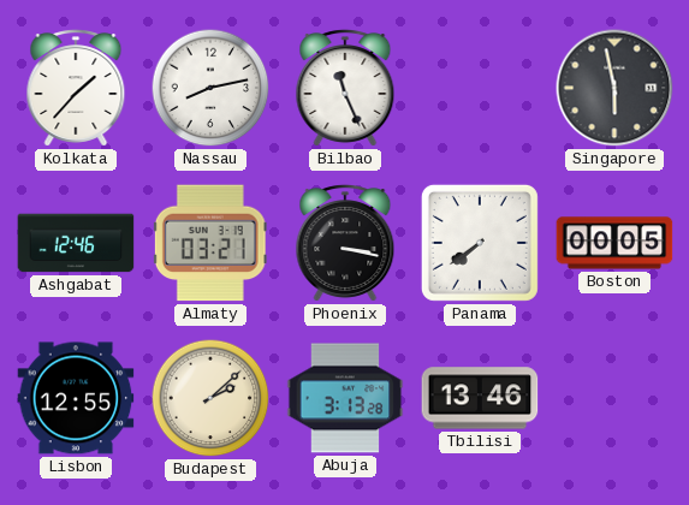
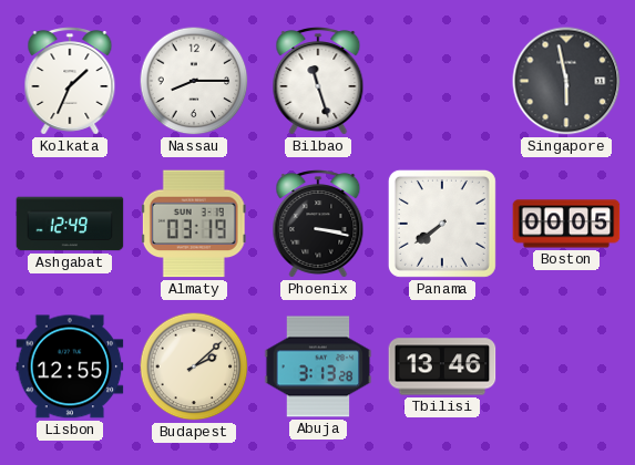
Kolkata: 1:37 -> 1:34
Nassau: 8:13 -> 8:15
Bilbao: 11:26 -> 11:27
Ashgabat: 12:46 -> 12:49
Almaty: 03:21 -> 03:19
